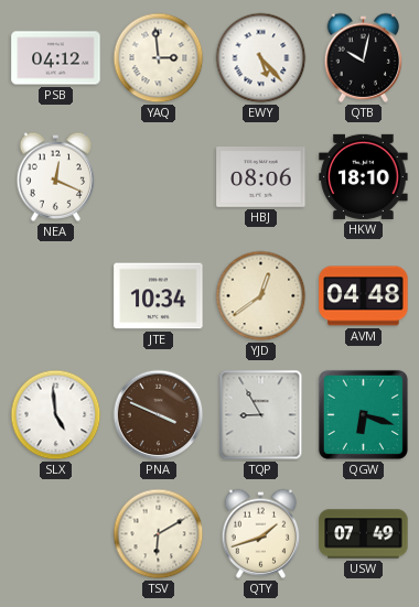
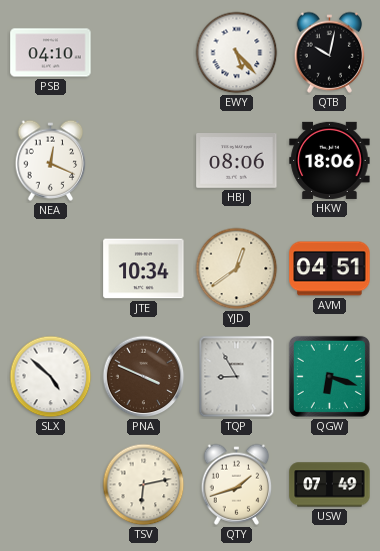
PSB: 04:12 -> 04:10
YAQ: 2:59 -> none
HKW: 18:10 -> 18:06
AVM: 04:48 -> 04:51
SLX: 4:59 -> 4:52
TSV: 6:10 -> 6:13
